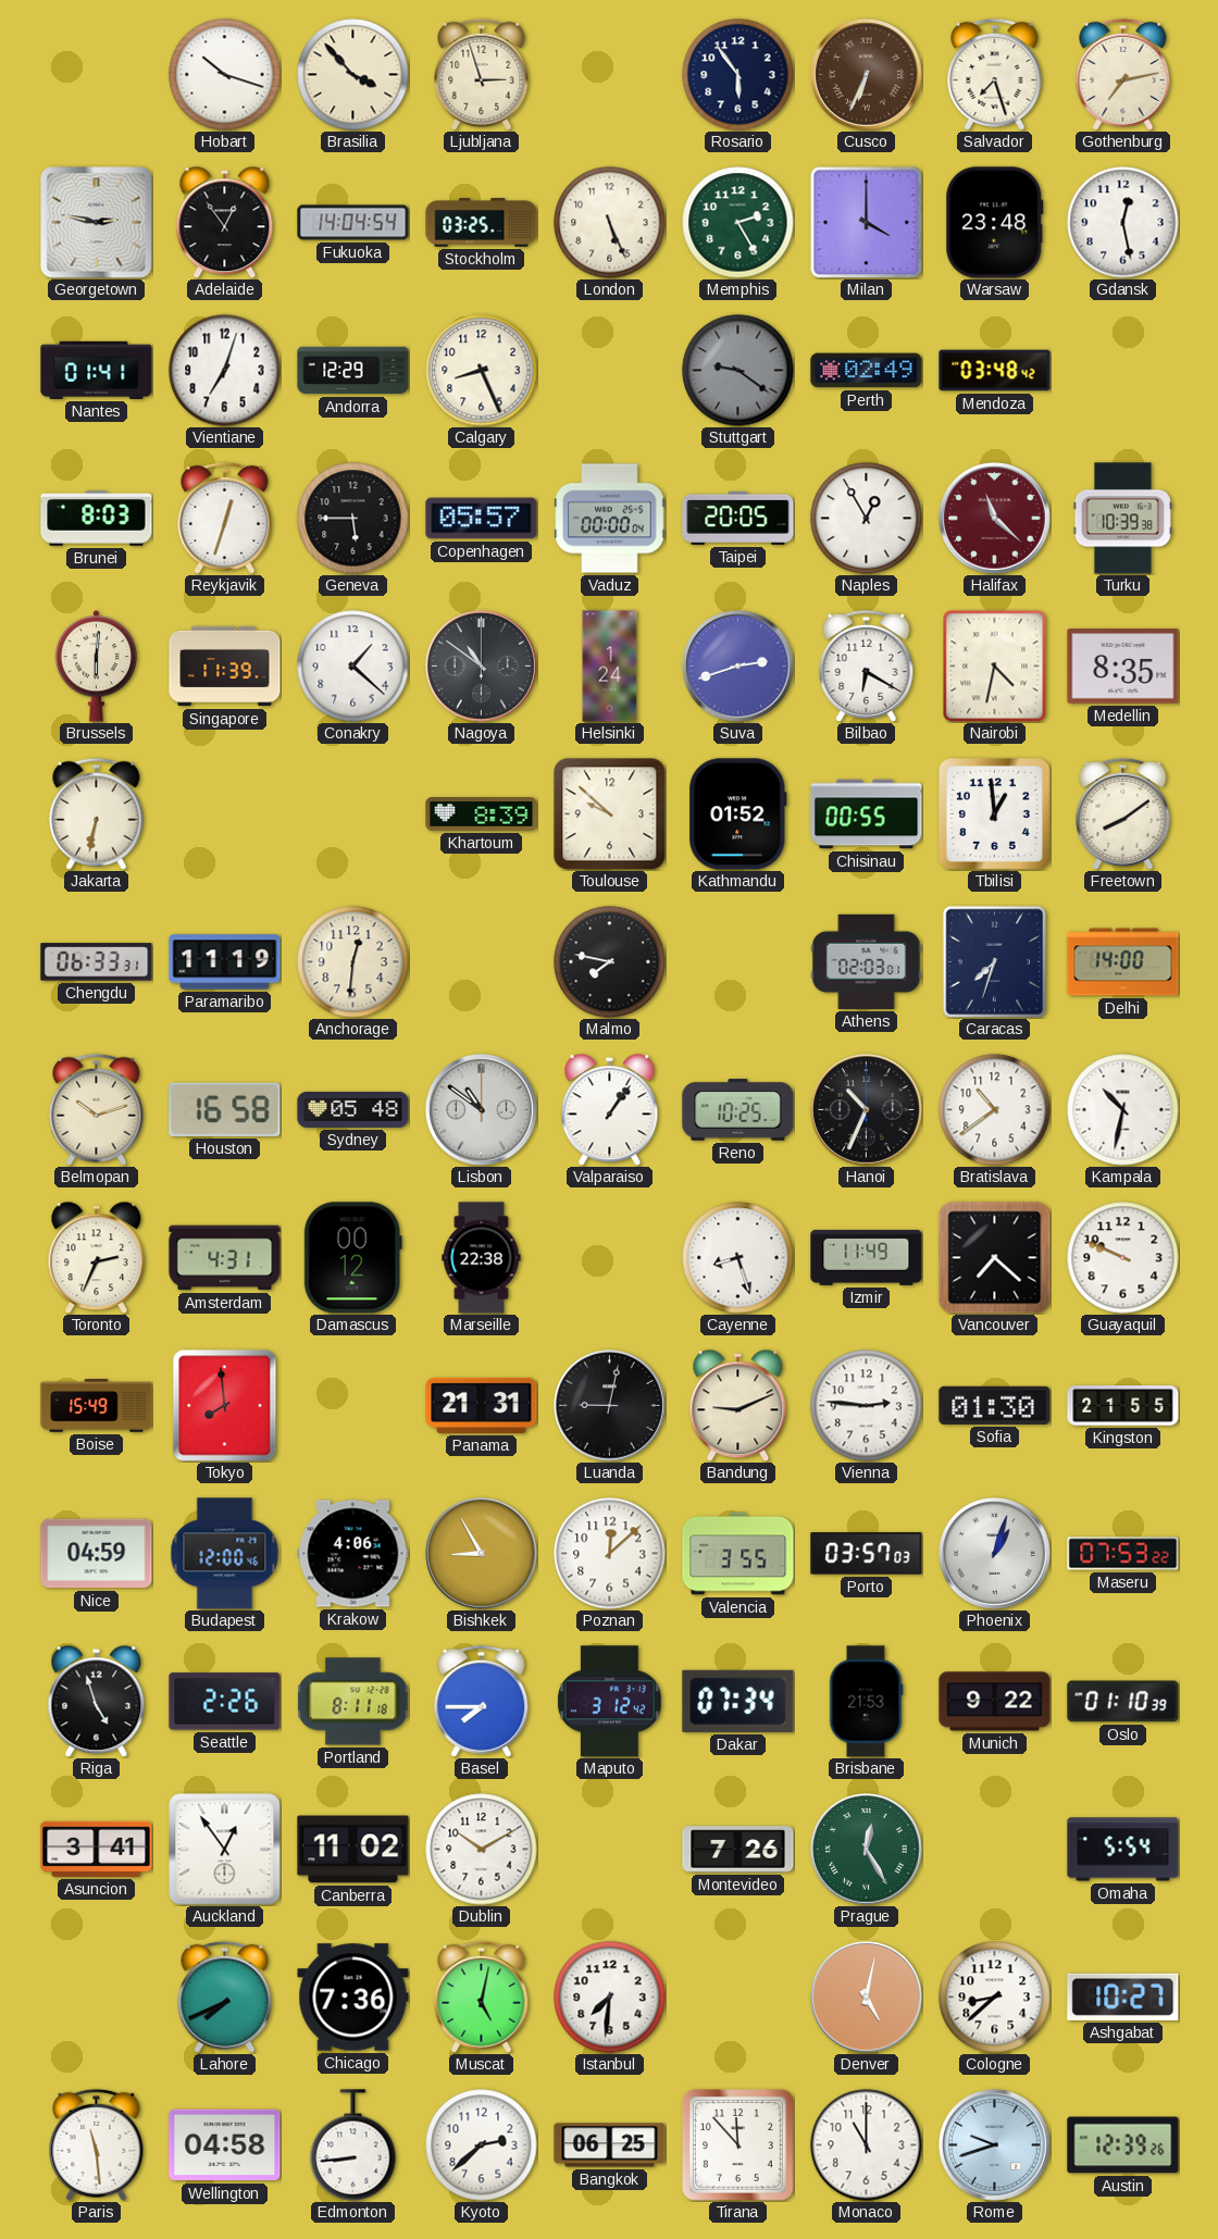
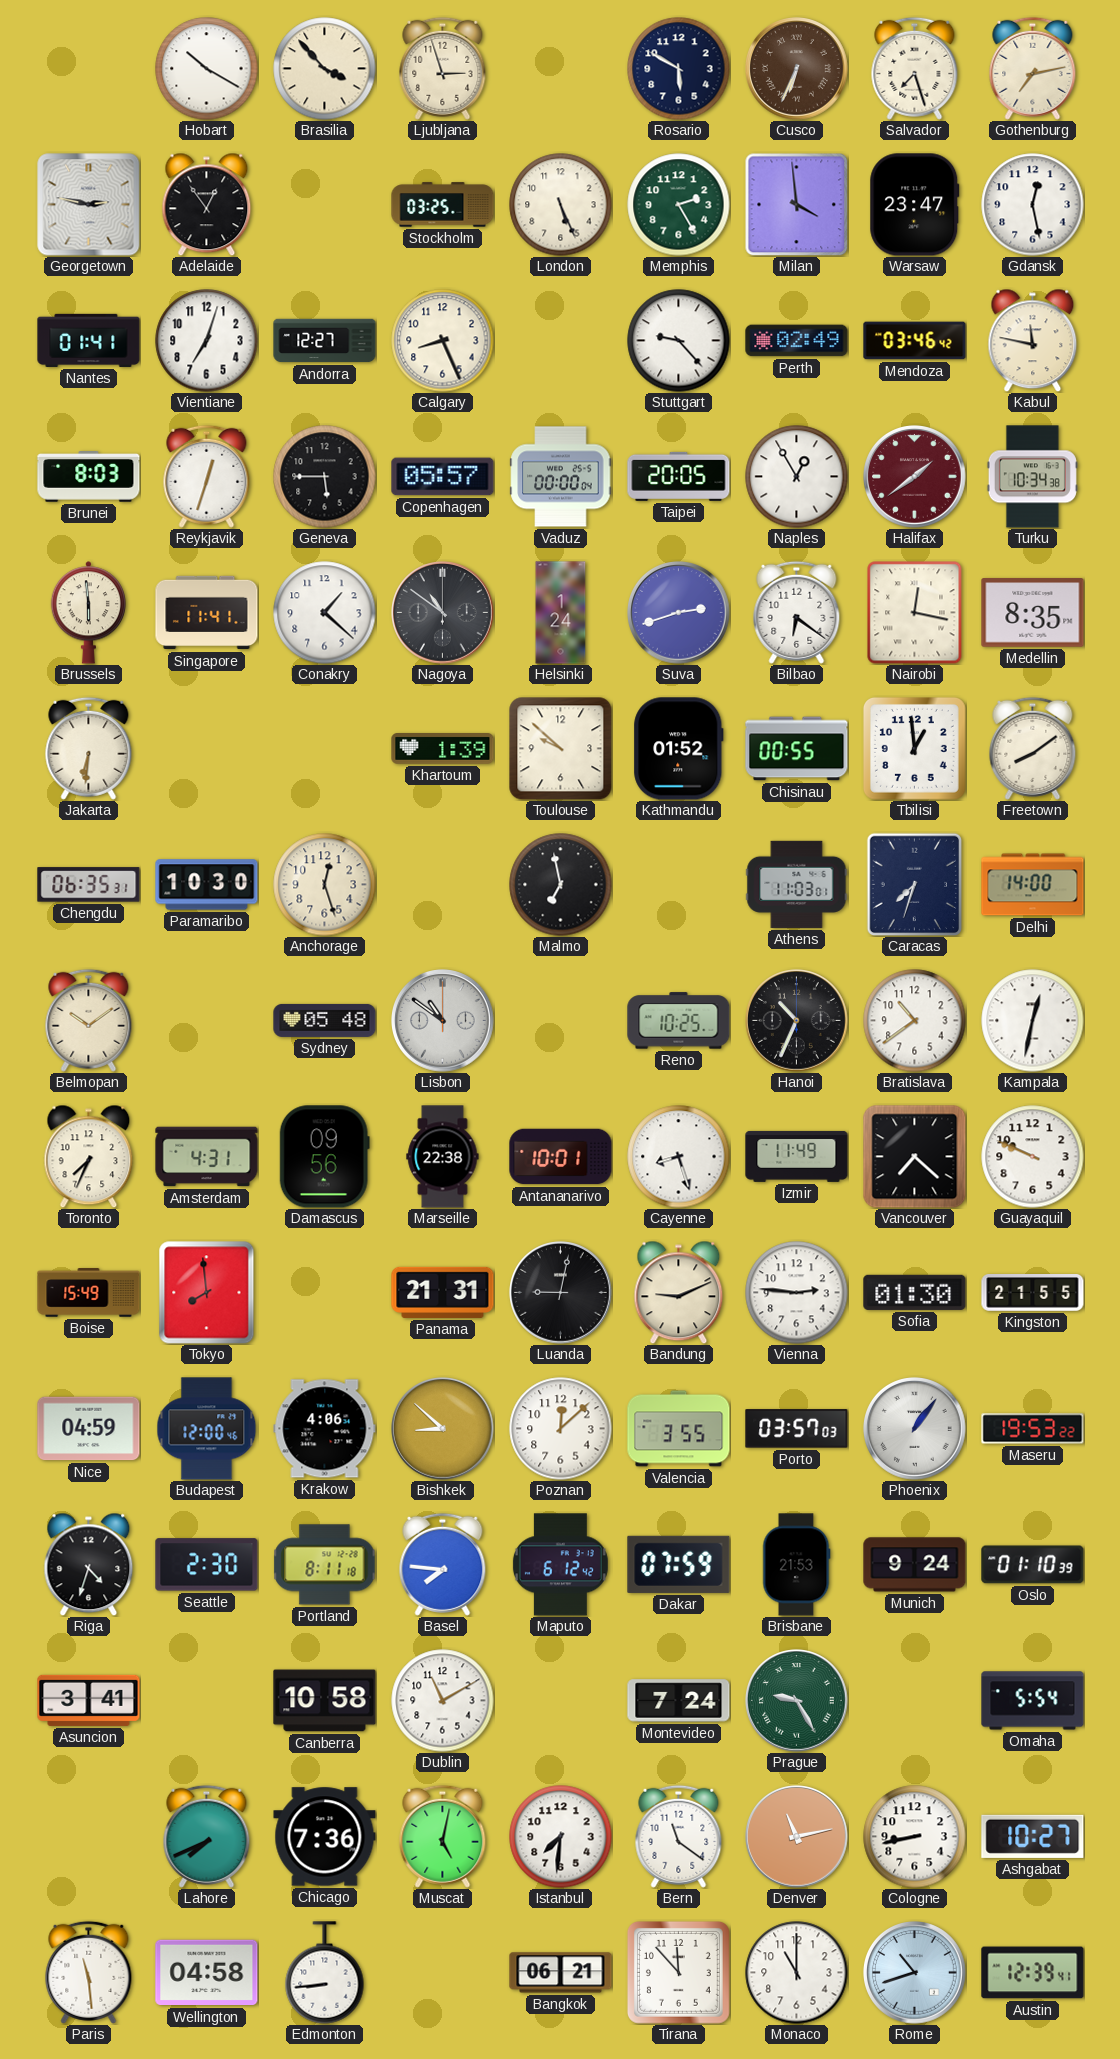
Hobart: 10:18 -> 10:20
Rosario: 5:54 -> 5:50
Fukuoka: 14:04 -> none
Milan: 4:00 -> 3:59
Warsaw: 23:48 -> 23:47
Andorra: 12:29 -> 12:27
Stuttgart: 9:21 -> 9:23
Stuttgart dial: grey -> white
Mendoza: 03:48 -> 03:46
Kabul: none -> 11:47
Halifax: 11:22 -> 1:39
Turku: 10:39 -> 10:34
Brussels: 6:01 -> 5:59
Singapore: 11:39 -> 11:41
Bilbao: 6:20 -> 6:21
Nairobi: 4:32 -> 12:17
Jakarta: 6:32 -> 6:31
Khartoum: 8:39 -> 1:39
Chengdu: 06:33 -> 06:35
Paramaribo: 11:19 -> 10:30
Anchorage: 12:31 -> 12:27
Malmo: 7:47 -> 6:58
Athens: 02:03 -> 11:03
Belmopan: 10:12 -> 10:09
Houston: 16:58 -> none
Valparaiso: 1:06 -> none
Kampala: 10:32 -> 12:32
Toronto: 2:34 -> 7:34
Damascus: 00:12 -> 09:56
Antananarivo: none -> 10:01
Bishkek: 8:55 -> 8:52
Phoenix: 1:03 -> 1:06
Maseru: 07:53 -> 19:53
Riga: 4:57 -> 4:33
Seattle: 2:26 -> 2:30
Basel: 7:45 -> 7:46
Maputo: 3:12 -> 6:12
Dakar: 07:34 -> 07:59
Munich: 9:22 -> 9:24
Auckland: 12:54 -> none
Canberra: 11:02 -> 10:58
Dublin: 10:10 -> 11:10
Montevideo: 7:26 -> 7:24
Prague: 12:25 -> 9:25
Bern: none -> 11:21
Denver: 5:02 -> 11:13
Cologne: 8:38 -> 8:43
Kyoto: 2:38 -> none
Bangkok: 06:25 -> 06:21
Rome: 9:42 -> 10:42
Austin: 12:39:26 -> 12:39:41
